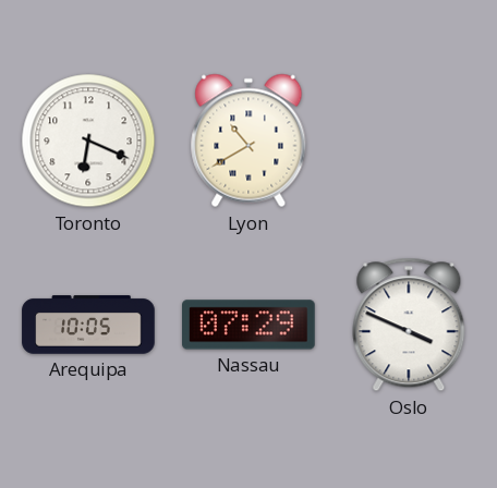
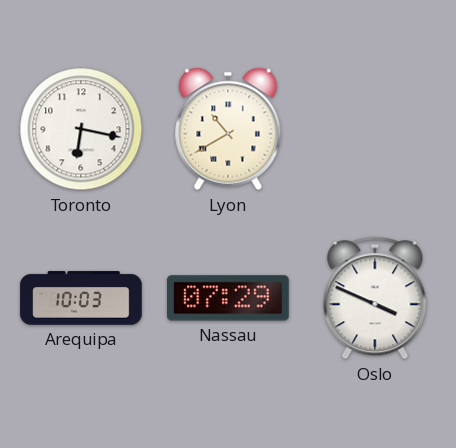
Toronto: 6:19 -> 6:17
Arequipa: 10:05 -> 10:03
